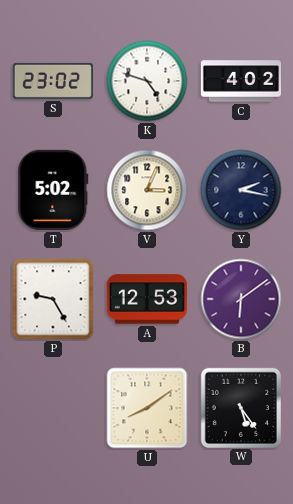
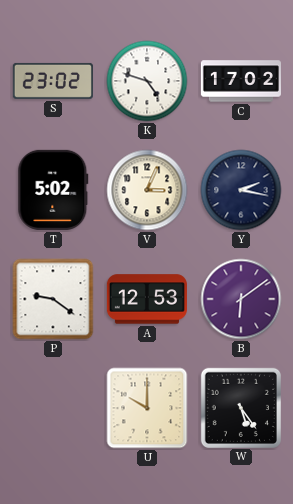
C: 4:02 -> 17:02
P: 9:25 -> 9:21
U: 8:09 -> 10:00
